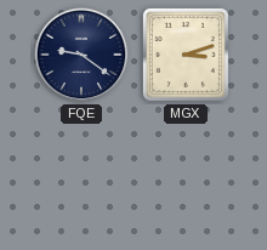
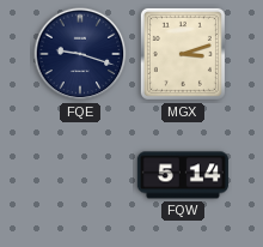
FQE: 9:21 -> 9:18
FQW: none -> 5:14
